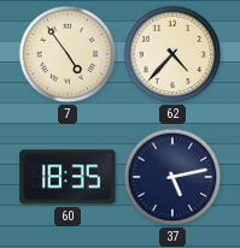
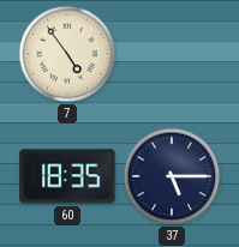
62: 4:37 -> none
37: 5:13 -> 5:15
